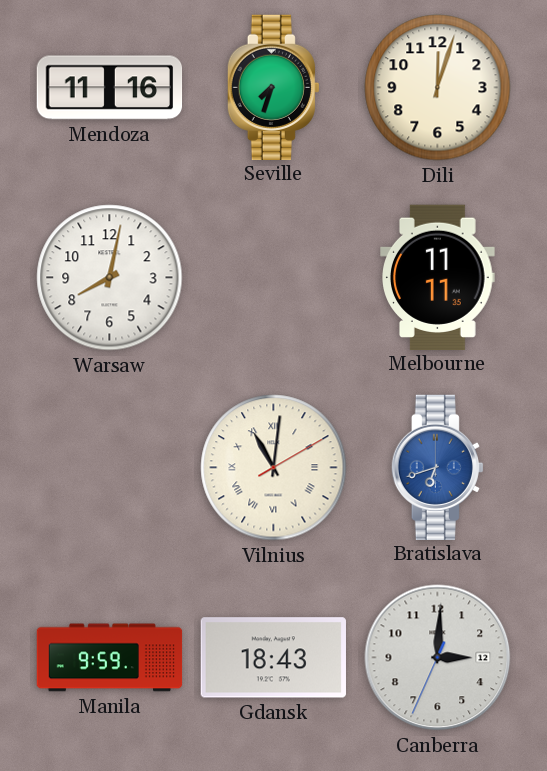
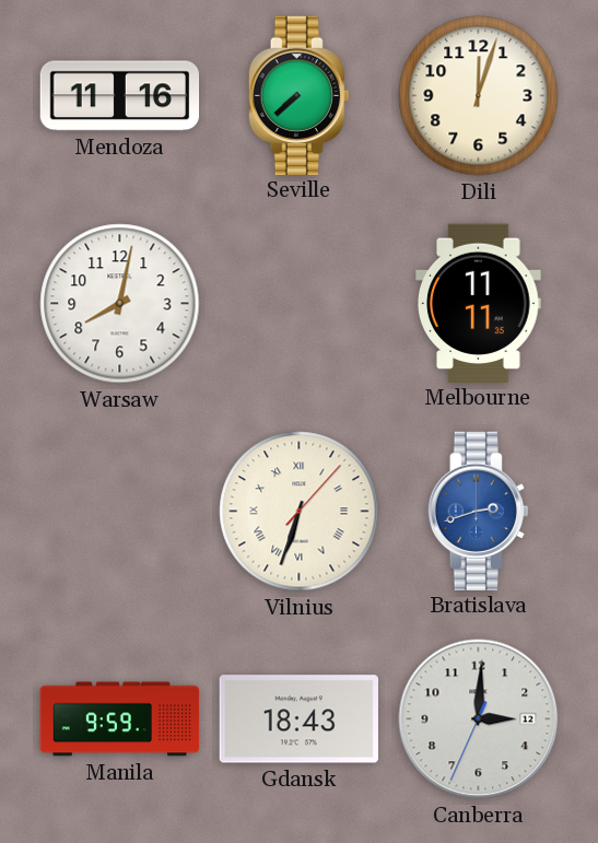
Seville: 7:33 -> 7:38
Vilnius: 11:01 -> 6:33
Bratislava: 6:42 -> 2:42
